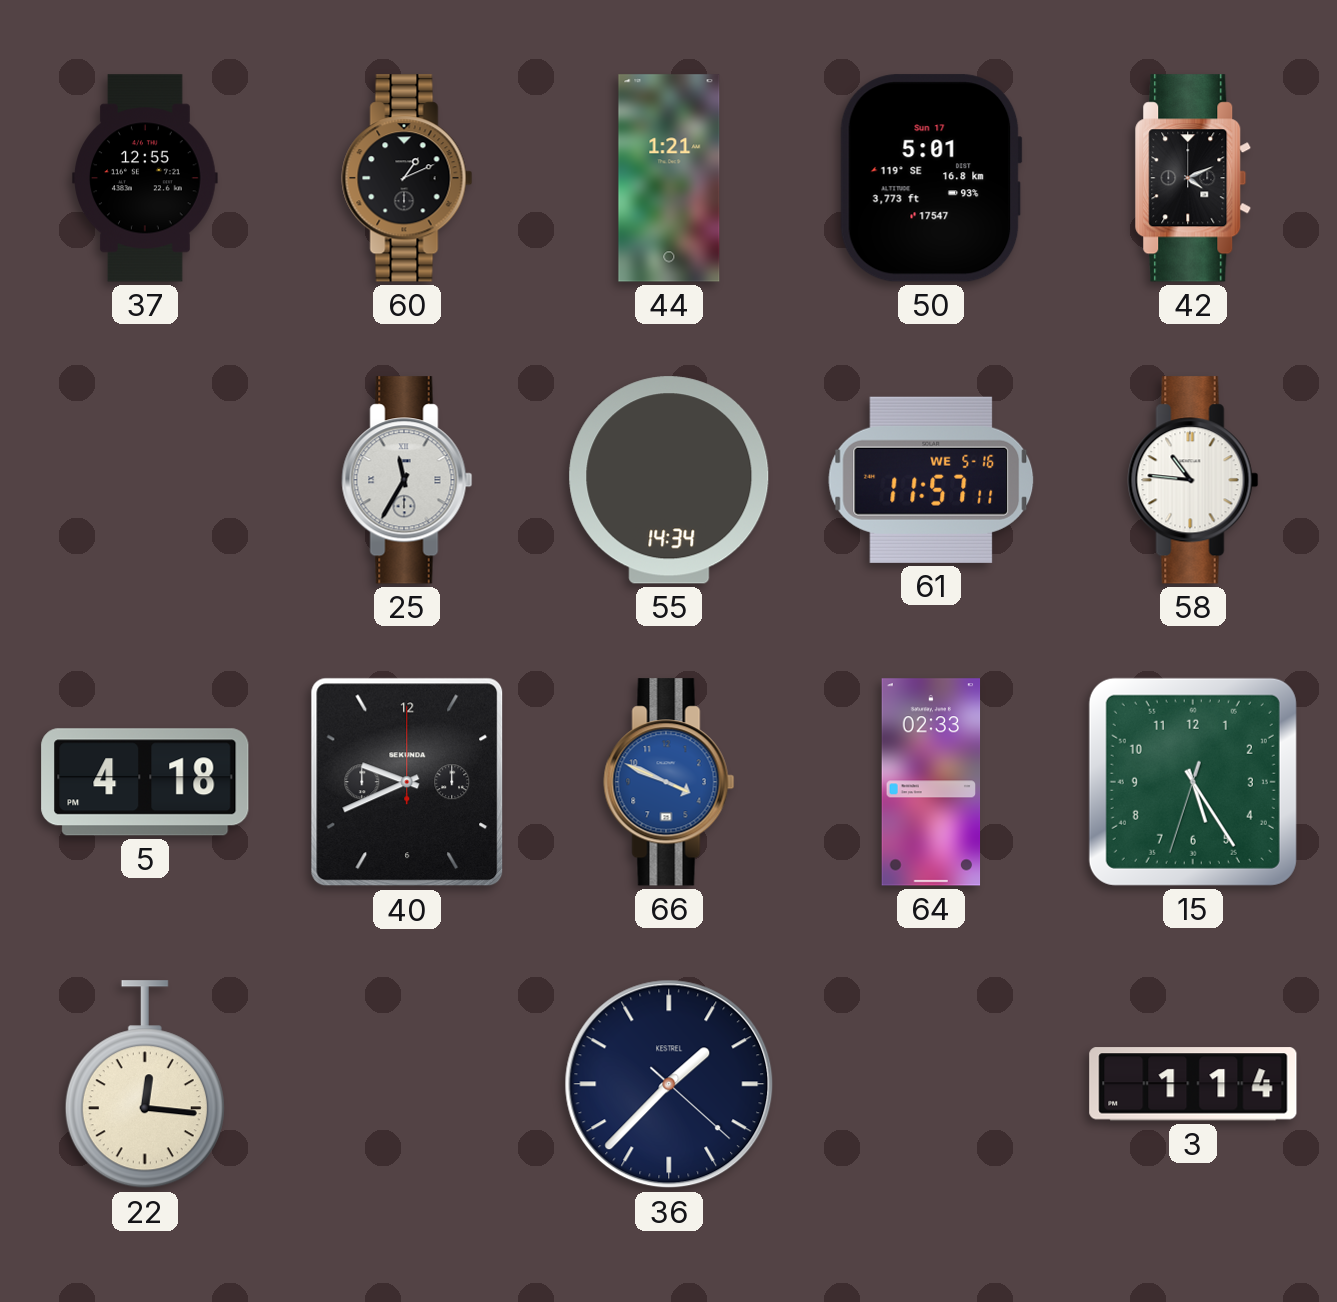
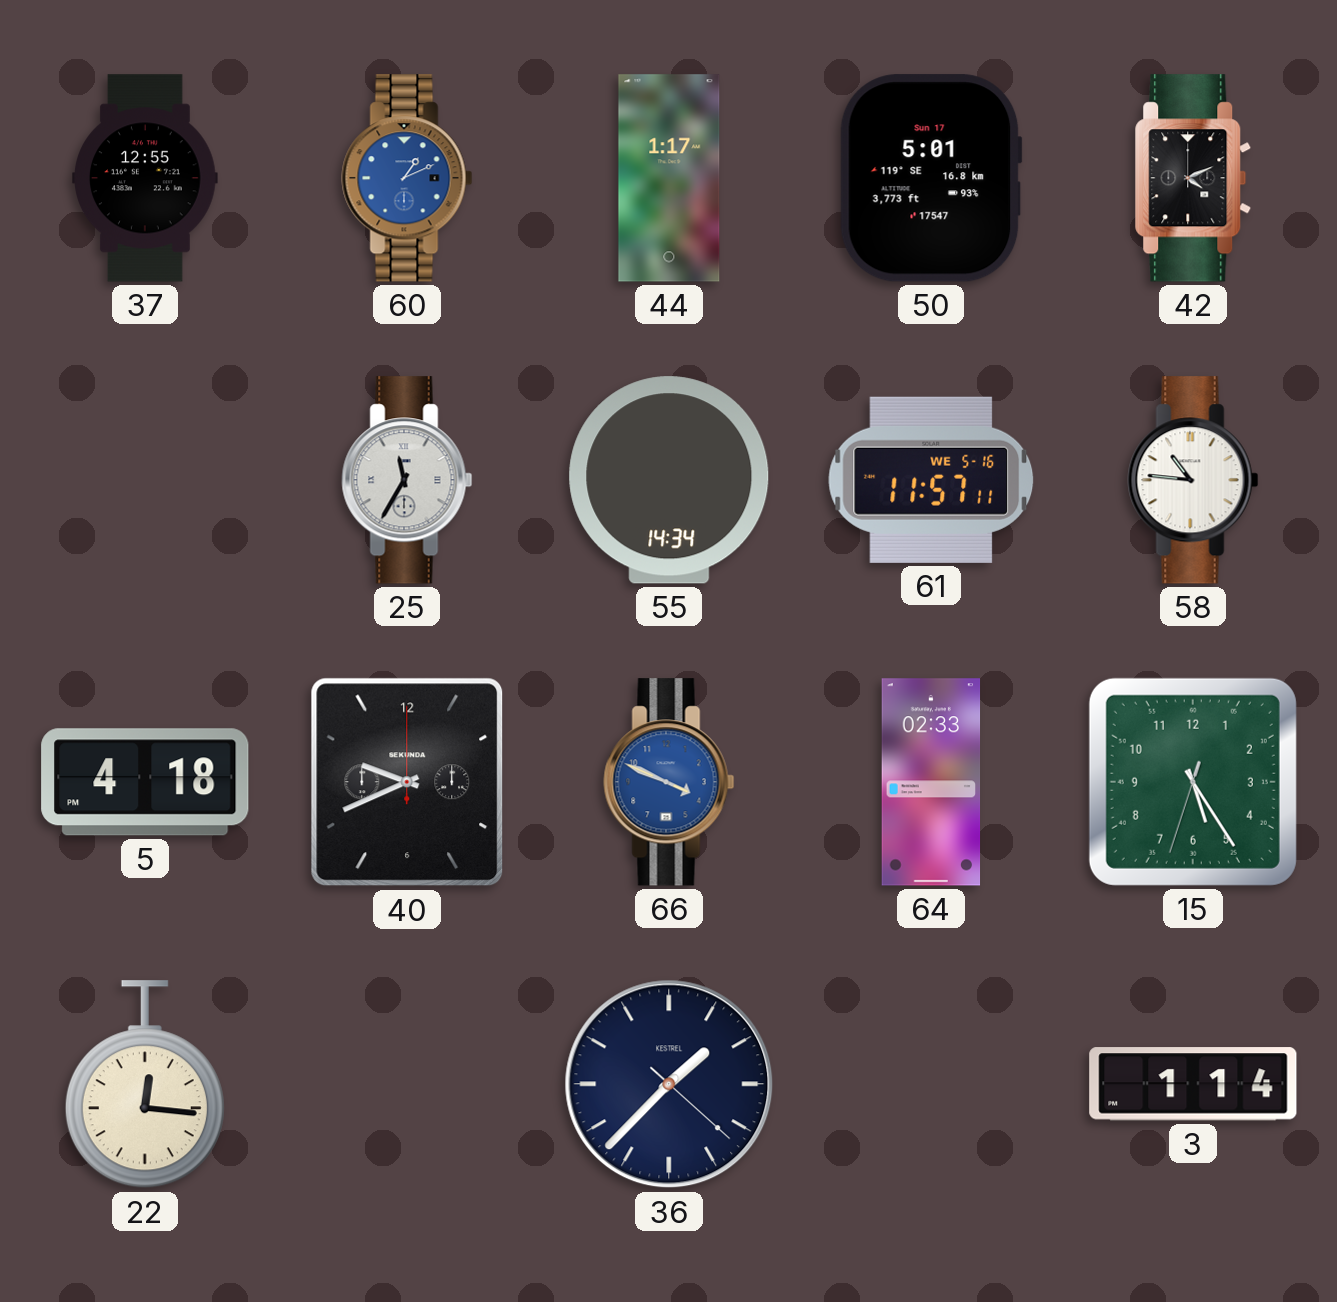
60 dial: black -> blue
44: 1:21 -> 1:17
